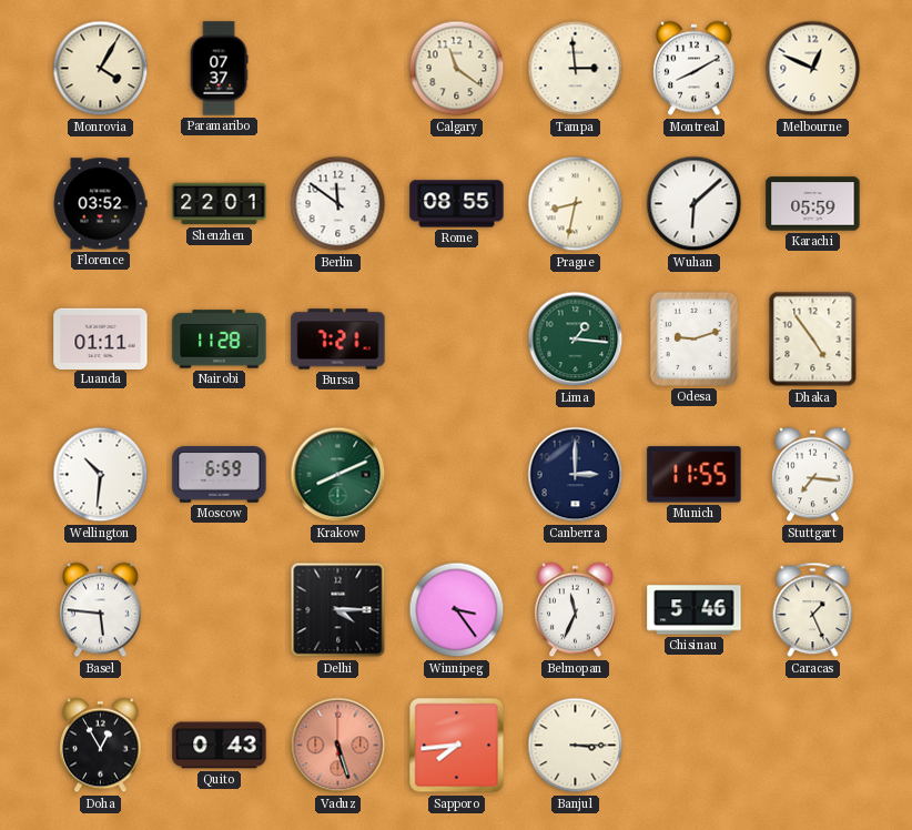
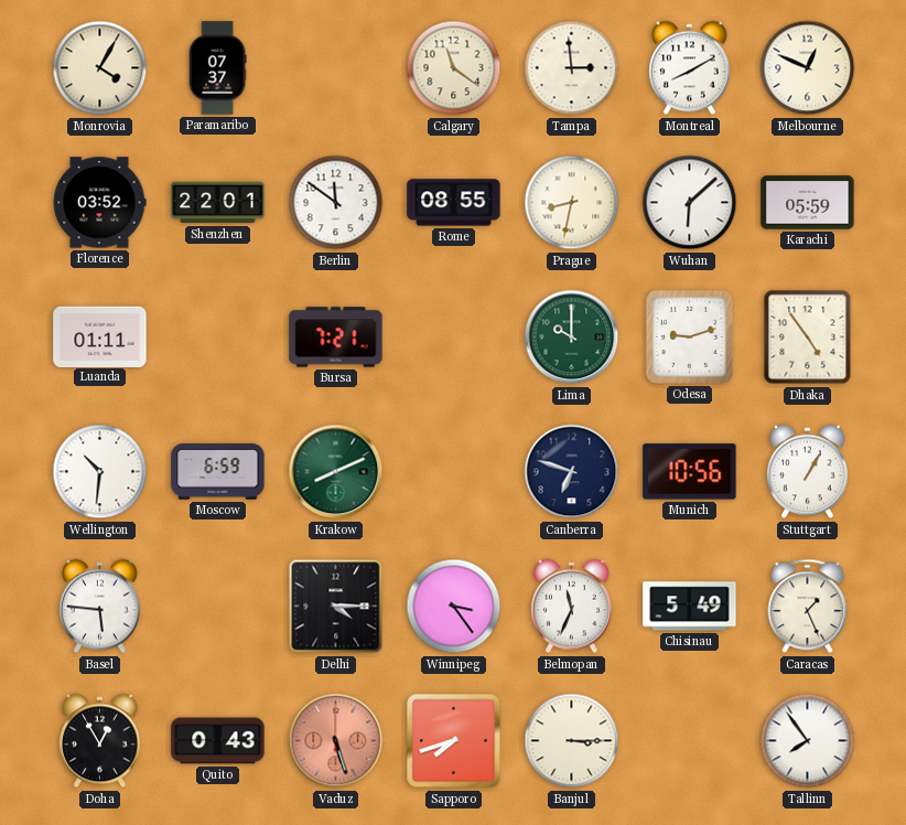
Nairobi: 11:28 -> none
Lima: 1:16 -> 10:00
Canberra: 3:00 -> 6:48
Munich: 11:55 -> 10:56
Stuttgart: 7:16 -> 1:05
Chisinau: 5:46 -> 5:49
Sapporo: 7:44 -> 7:42
Tallinn: none -> 7:54
